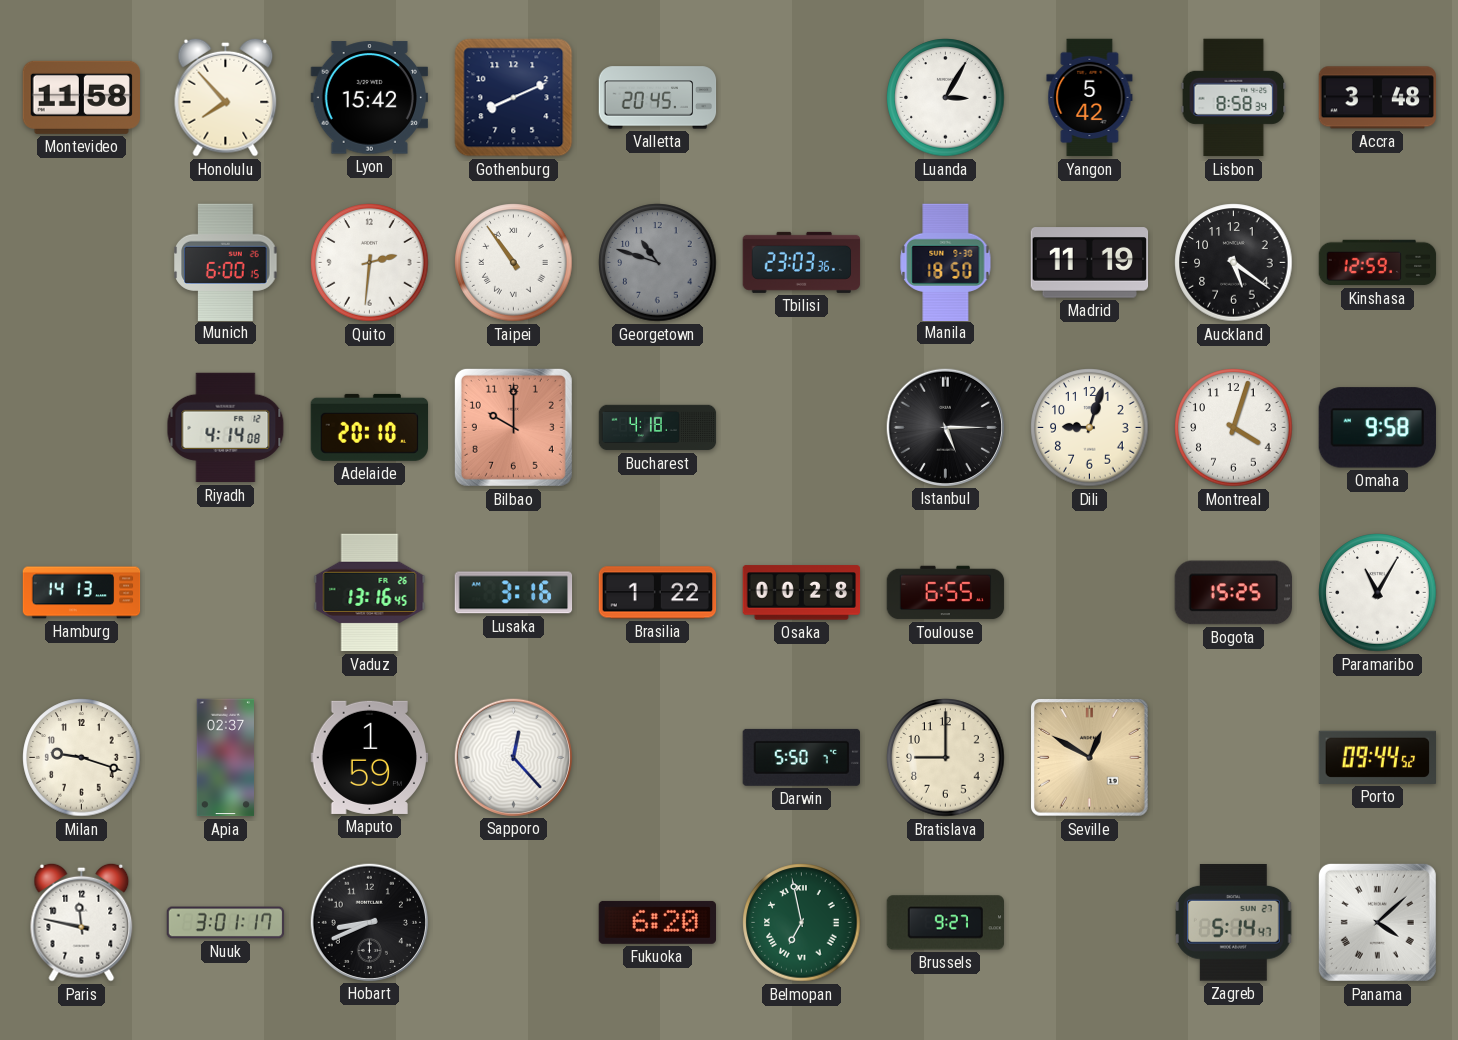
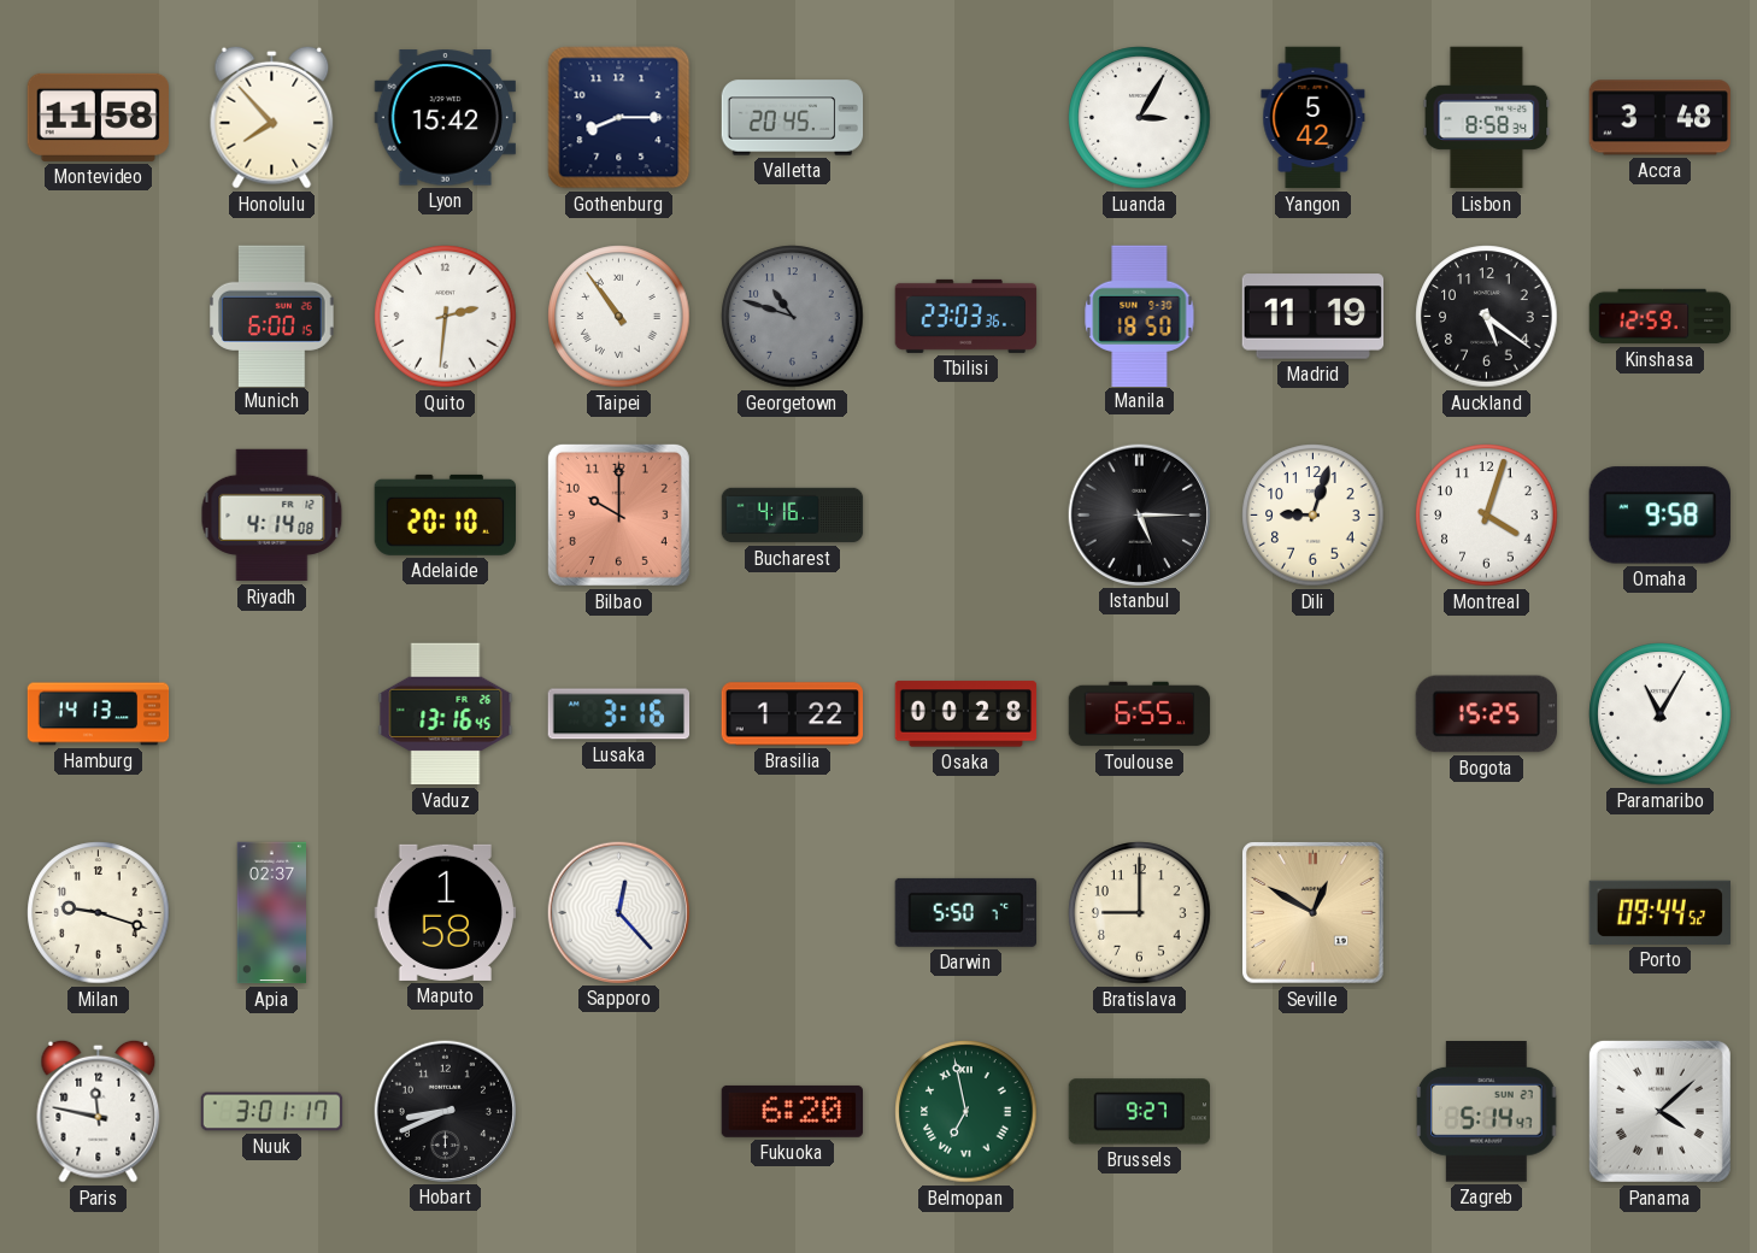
Gothenburg: 8:11 -> 8:15
Bucharest: 4:18 -> 4:16
Maputo: 1:59 -> 1:58
